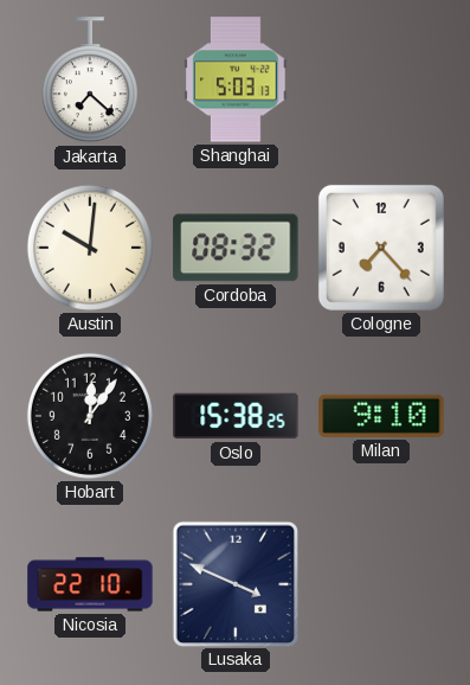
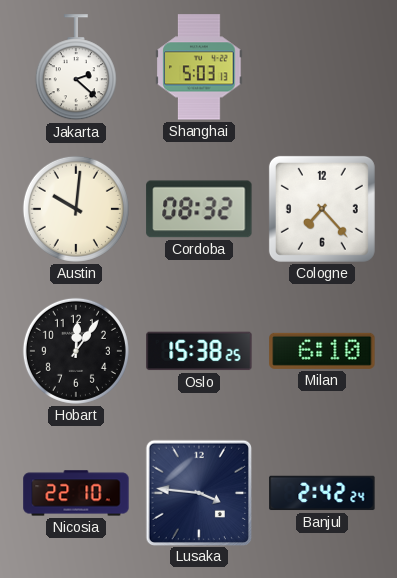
Jakarta: 7:22 -> 2:22
Milan: 9:10 -> 6:10
Lusaka: 3:49 -> 3:46
Banjul: none -> 2:42
